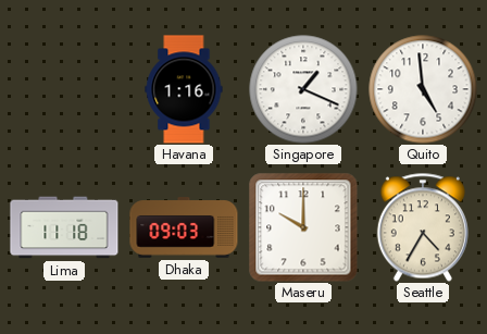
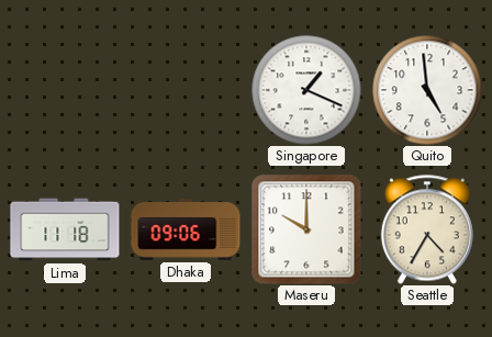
Havana: 1:16 -> none
Dhaka: 09:03 -> 09:06
